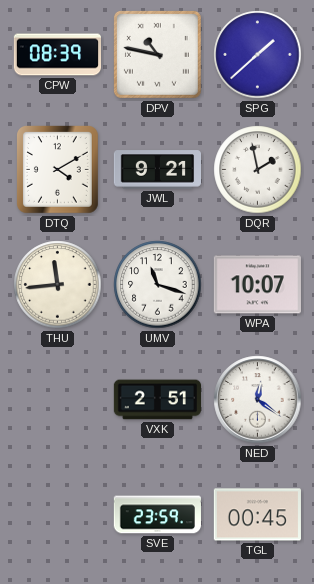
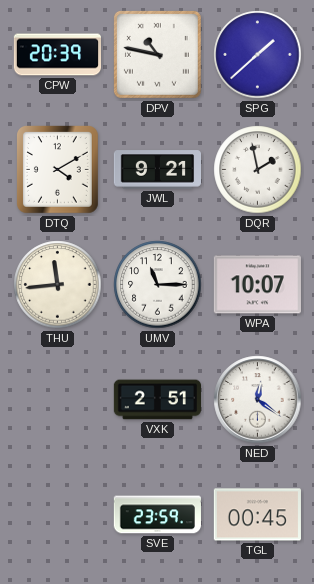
CPW: 08:39 -> 20:39
UMV: 11:18 -> 11:15
